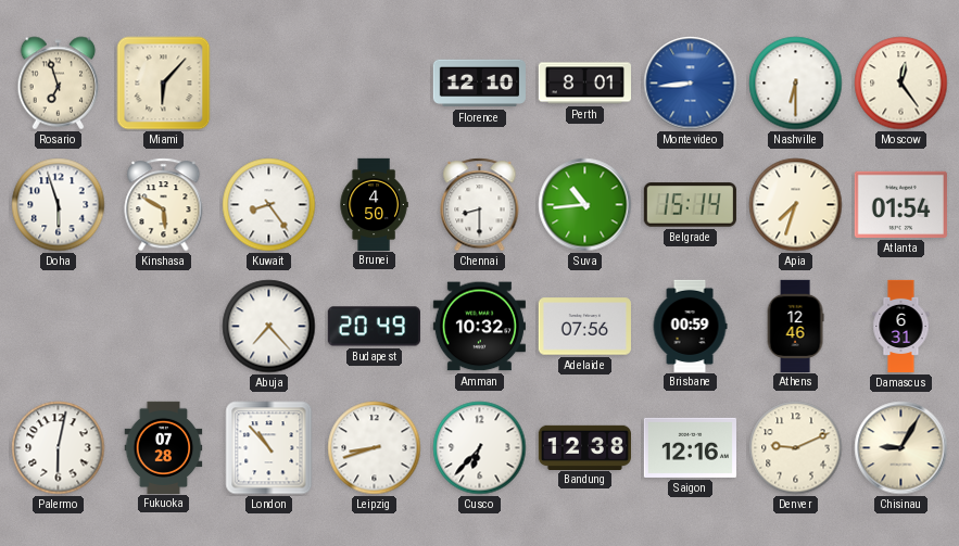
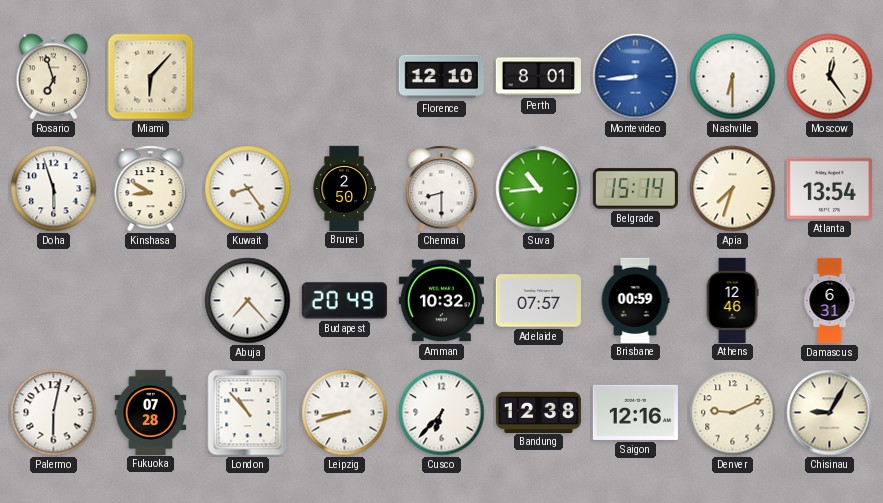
Kinshasa: 5:50 -> 8:50
Brunei: 4:50 -> 2:50
Atlanta: 01:54 -> 13:54
Adelaide: 07:56 -> 07:57
